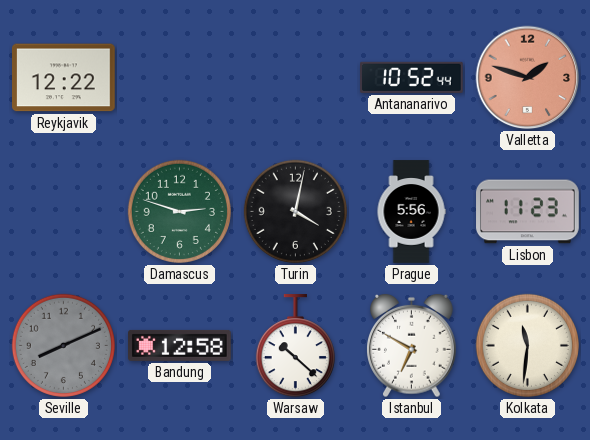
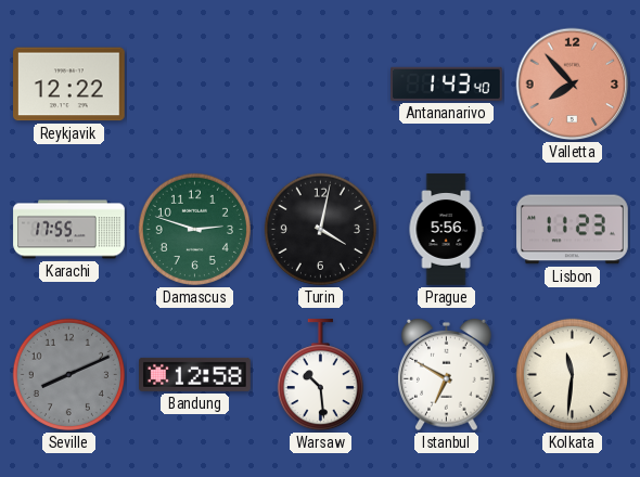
Antananarivo: 10:52 -> 1:43
Valletta: 1:48 -> 7:53
Karachi: none -> 17:55
Warsaw: 10:22 -> 10:29
